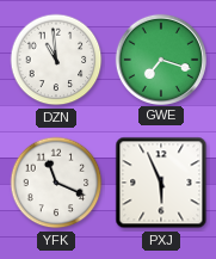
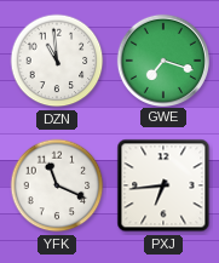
PXJ: 5:56 -> 6:44
